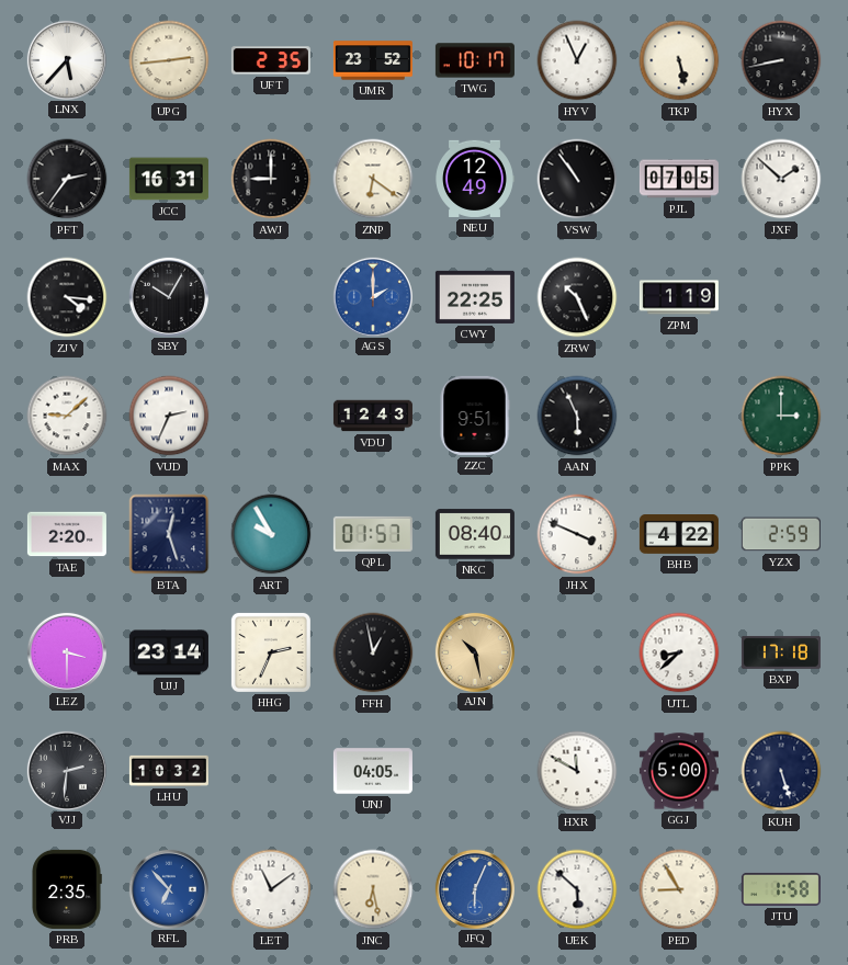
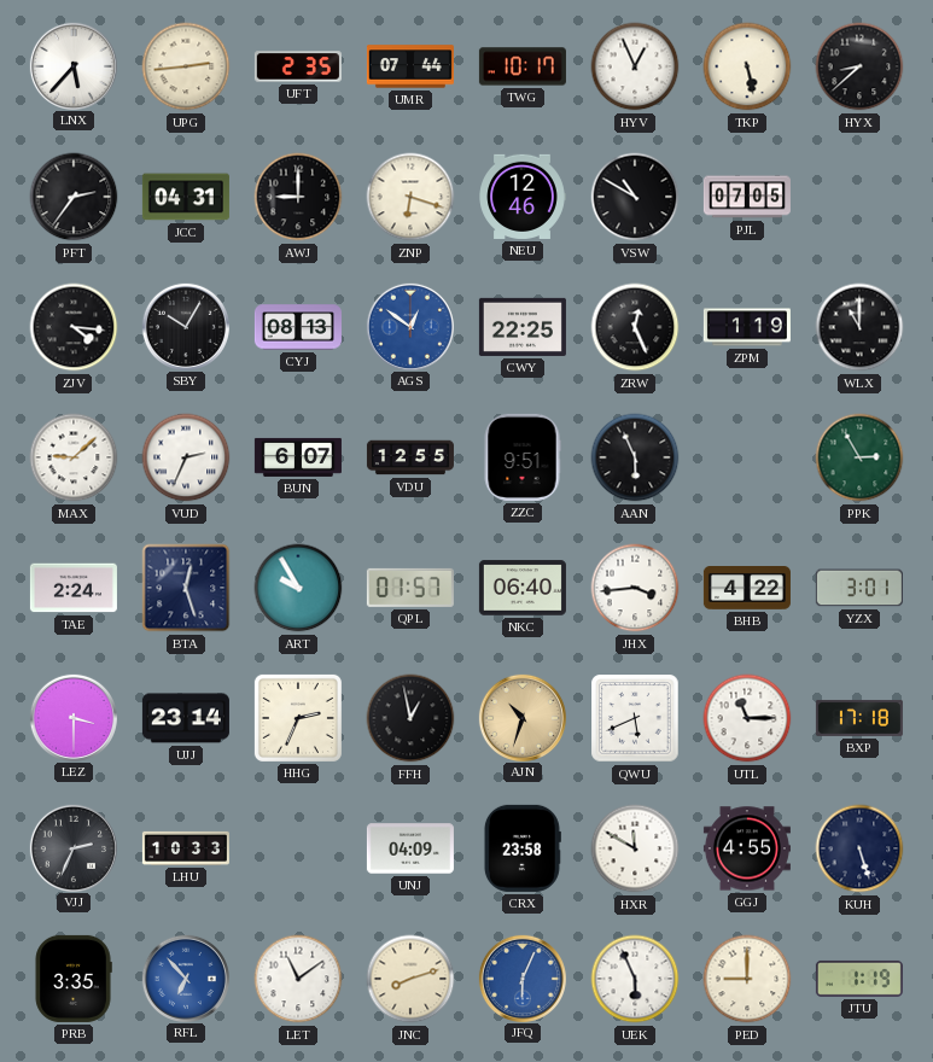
UMR: 23:52 -> 07:44
HYX: 8:43 -> 8:38
JCC: 16:31 -> 04:31
ZNP: 6:21 -> 6:18
NEU: 12:49 -> 12:46
VSW: 10:54 -> 10:50
JXF: 1:52 -> none
CYJ: none -> 08:13
AGS: 2:00 -> 12:51
ZRW: 10:26 -> 12:26
WLX: none -> 11:00
BUN: none -> 6:07
VDU: 12:43 -> 12:55
PPK: 3:00 -> 2:55
TAE: 2:20 -> 2:24
NKC: 08:40 -> 06:40
JHX: 3:49 -> 3:44
YZX: 2:59 -> 3:01
AJN: 10:28 -> 10:33
QWU: none -> 5:41
UTL: 8:38 -> 11:15
VJJ: 2:31 -> 2:34
LHU: 10:32 -> 10:33
UNJ: 04:05 -> 04:09
CRX: none -> 23:58
GGJ: 5:00 -> 4:55
PRB: 2:35 -> 3:35
JNC: 6:28 -> 8:12
UEK: 5:52 -> 5:56
PED: 8:55 -> 9:00
JTU: 1:58 -> 1:19
